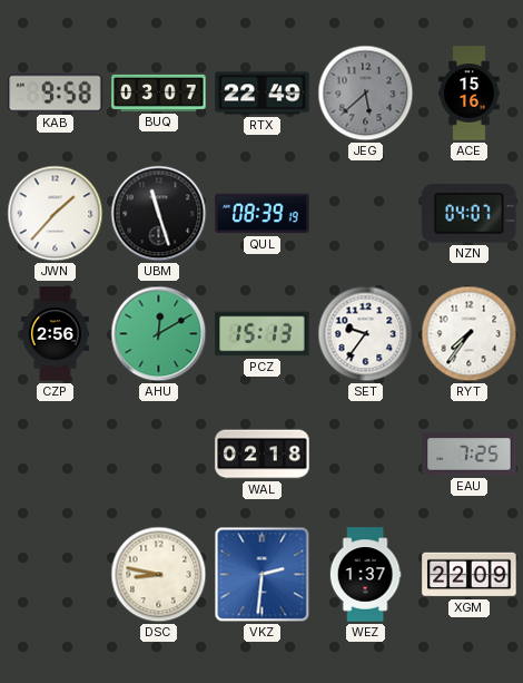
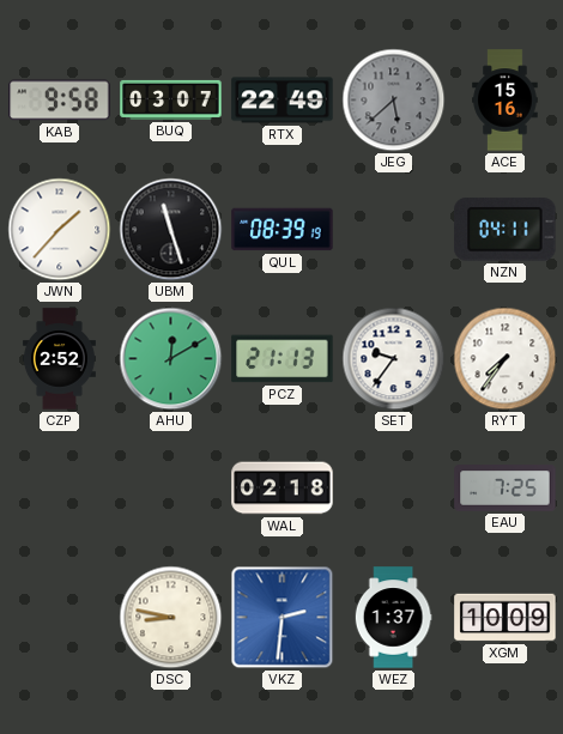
NZN: 04:07 -> 04:11
CZP: 2:56 -> 2:52
PCZ: 15:13 -> 21:13
XGM: 22:09 -> 10:09
